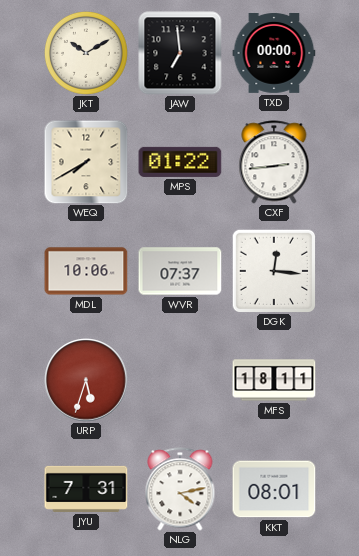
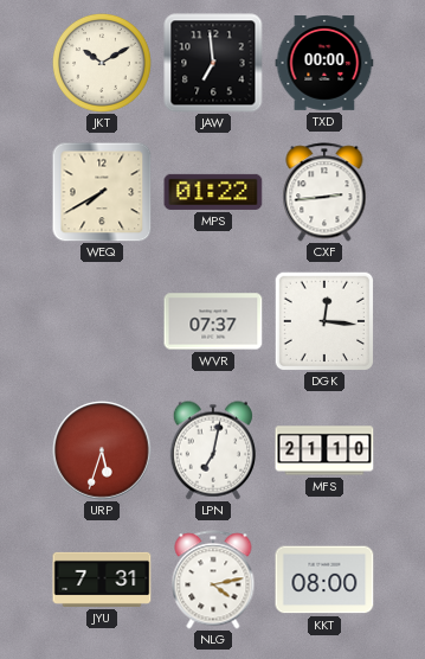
MDL: 10:06 -> none
LPN: none -> 7:02
MFS: 18:11 -> 21:10
KKT: 08:01 -> 08:00
